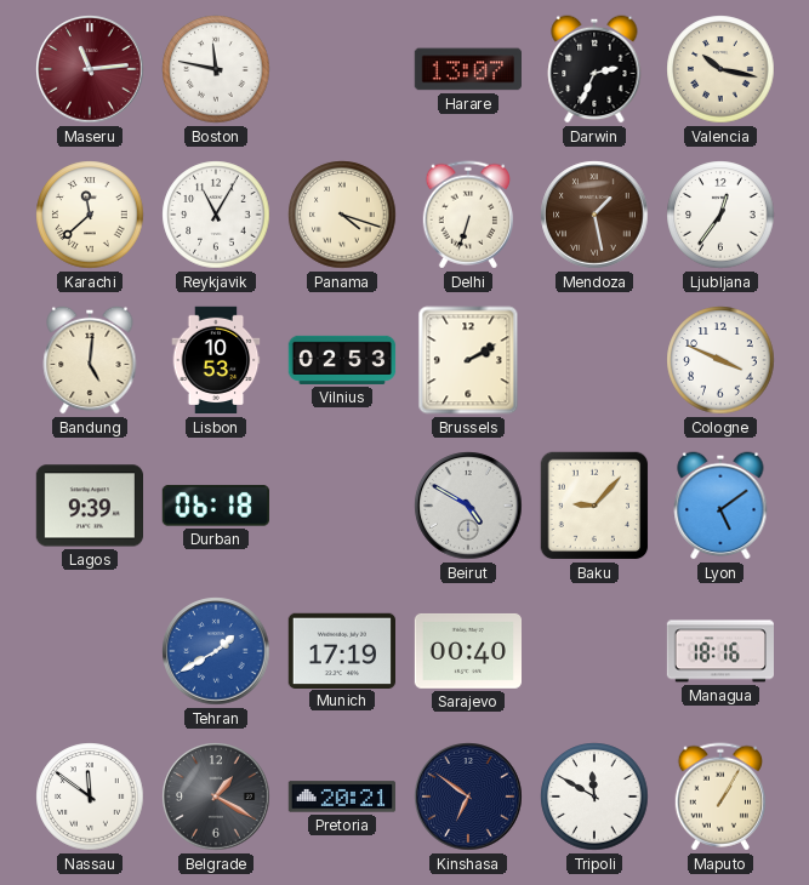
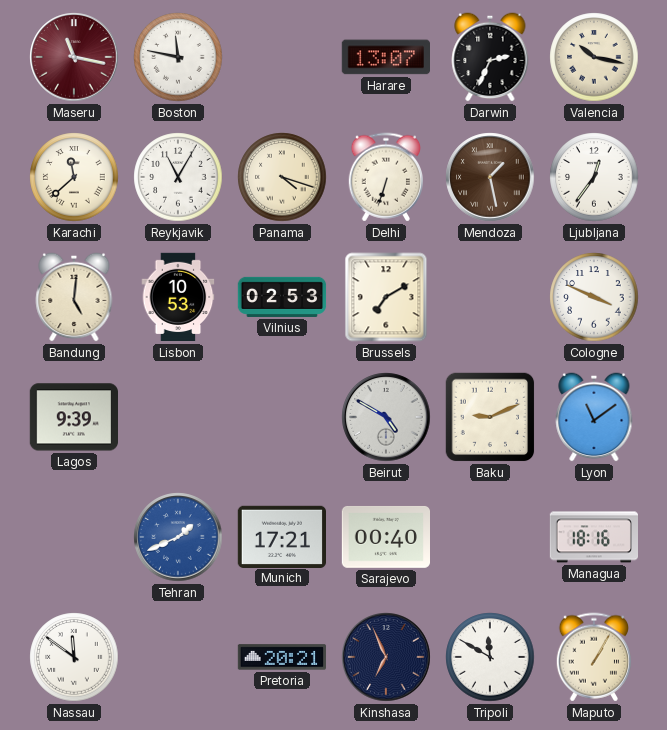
Maseru: 11:14 -> 11:17
Brussels: 2:10 -> 7:10
Durban: 06:18 -> none
Baku: 9:07 -> 9:11
Lyon: 5:09 -> 11:09
Tehran: 1:40 -> 1:41
Munich: 17:19 -> 17:21
Belgrade: 1:20 -> none
Kinshasa: 6:51 -> 6:56
